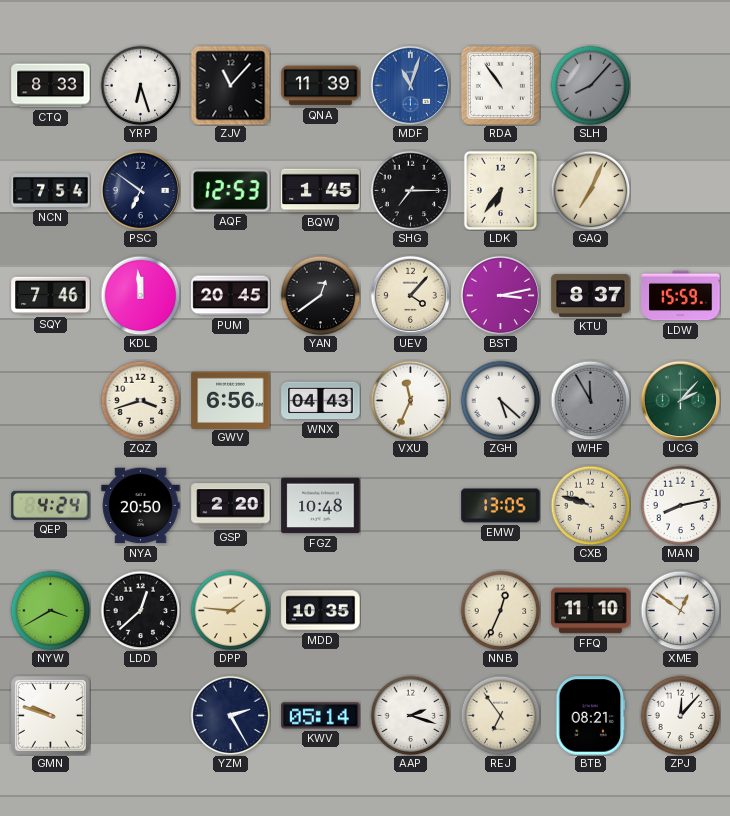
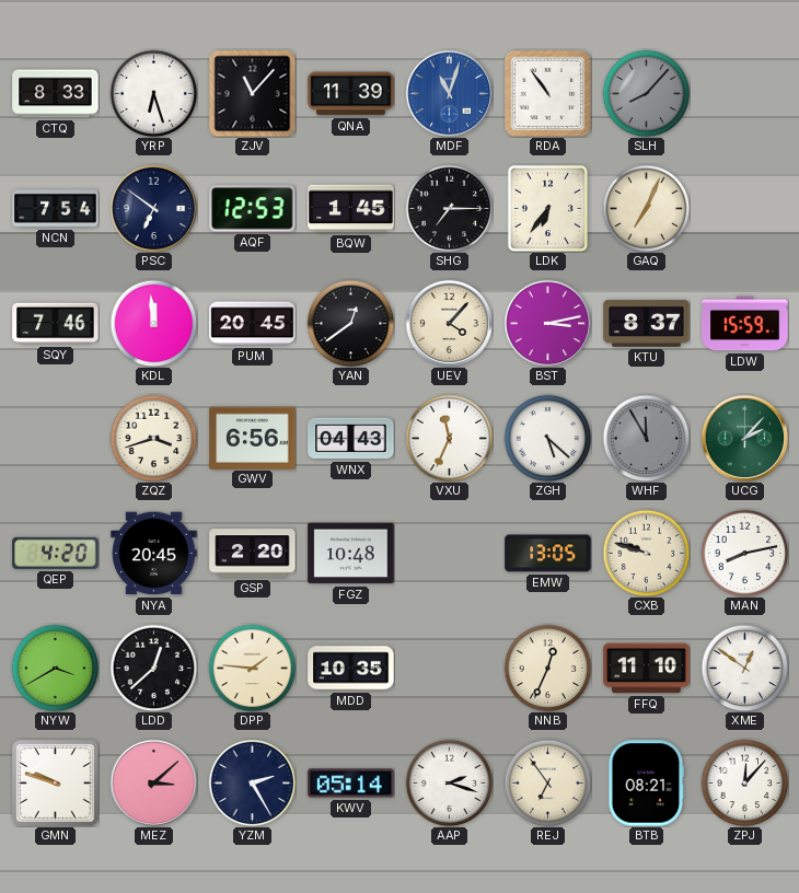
QEP: 4:24 -> 4:20
NYA: 20:50 -> 20:45
MEZ: none -> 3:08
